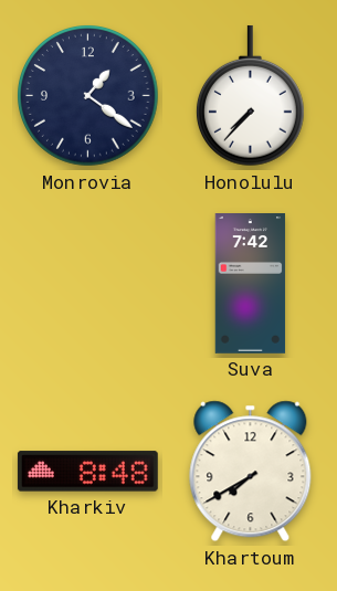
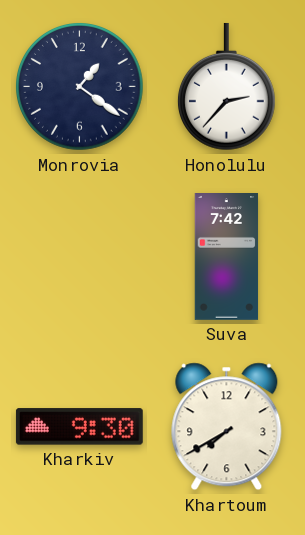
Honolulu: 7:37 -> 2:37
Kharkiv: 8:48 -> 9:30
